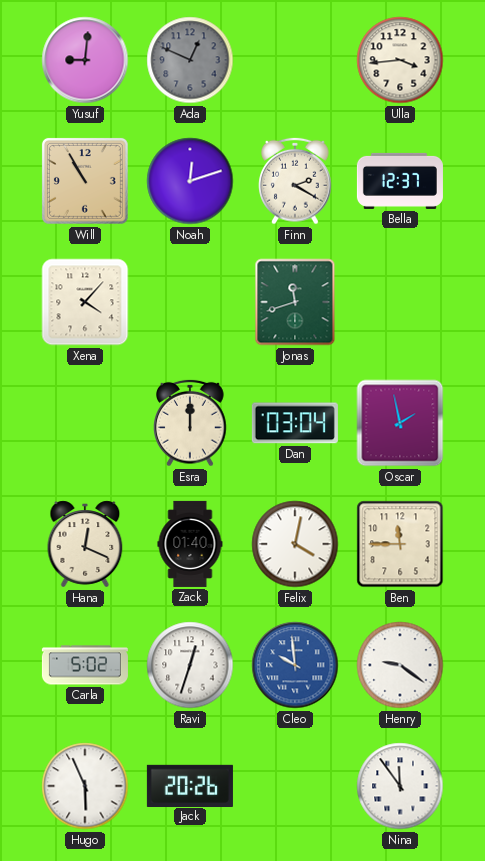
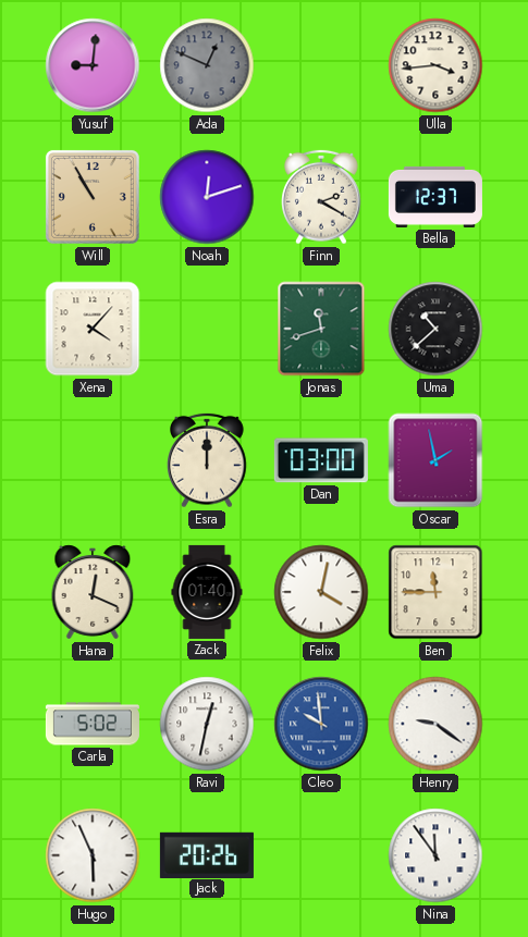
Uma: none -> 10:38
Dan: 03:04 -> 03:00
Ravi: 12:33 -> 12:32
